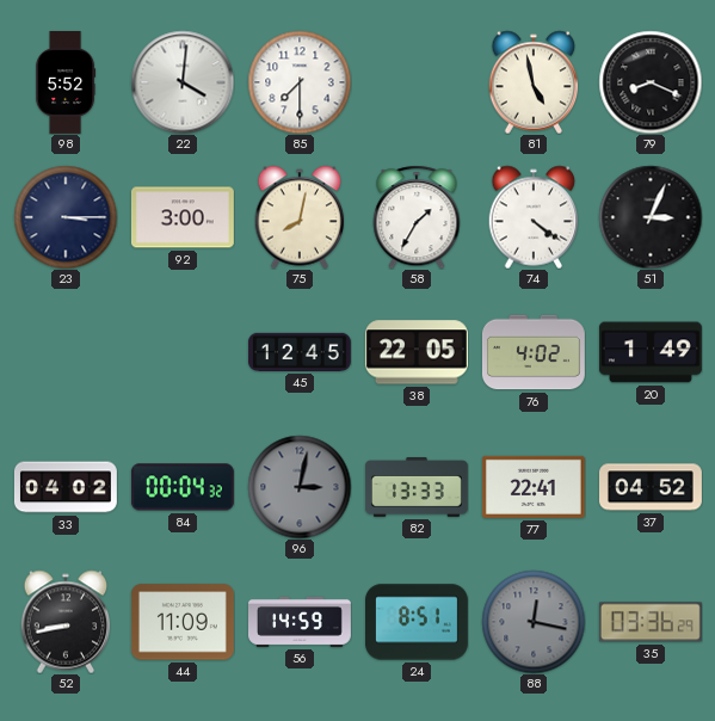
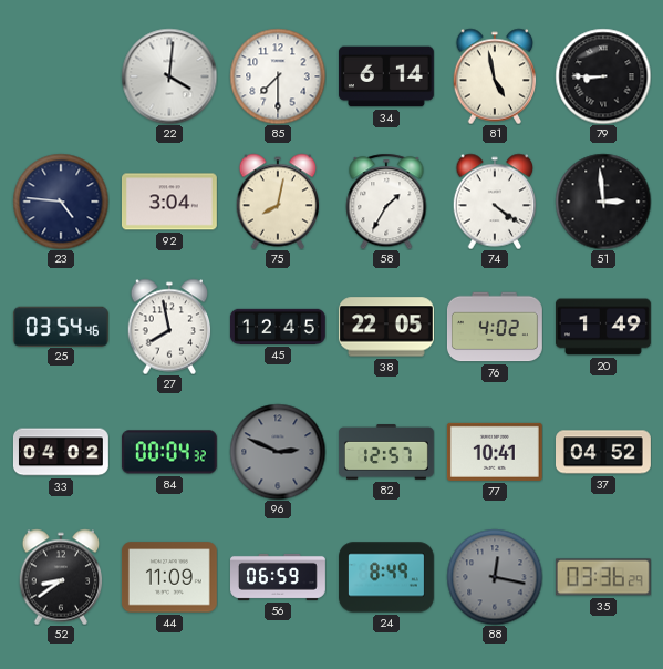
98: 5:52 -> none
34: none -> 6:14
79: 8:19 -> 8:45
23: 3:15 -> 4:46
92: 3:00 -> 3:04
51: 3:04 -> 2:59
25: none -> 03:54
27: none -> 7:58
96: 3:02 -> 2:49
82: 13:33 -> 12:57
77: 22:41 -> 10:41
52: 8:43 -> 8:39
56: 14:59 -> 06:59
24: 8:51 -> 8:49
